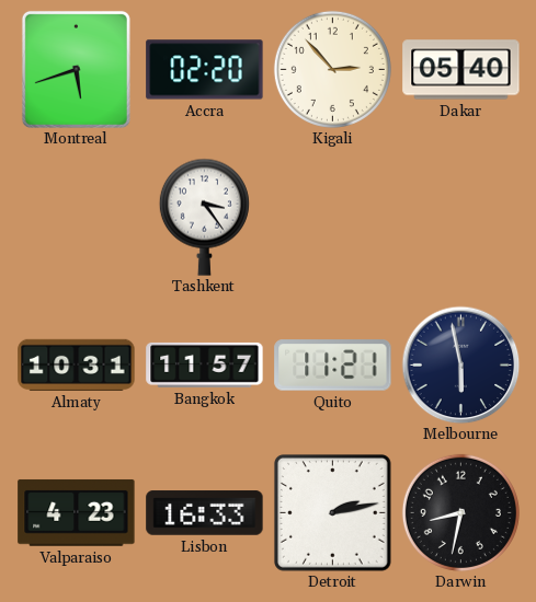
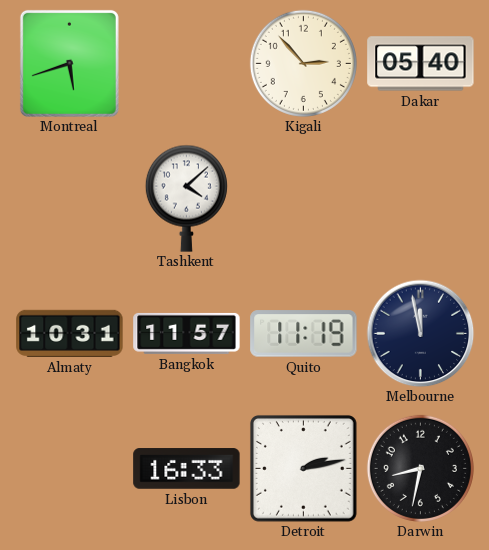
Accra: 02:20 -> none
Tashkent: 3:24 -> 4:08
Quito: 11:21 -> 11:19
Melbourne: 5:58 -> 11:58
Valparaiso: 4:23 -> none
